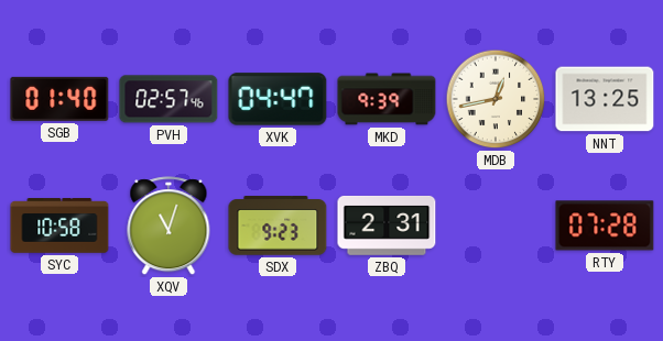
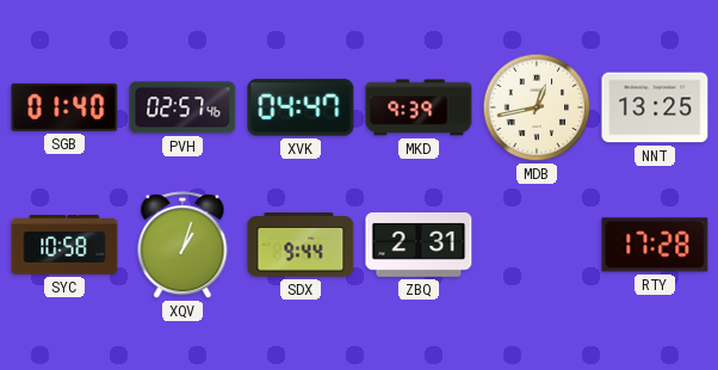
XQV: 11:03 -> 1:03
SDX: 9:23 -> 9:44
RTY: 07:28 -> 17:28
